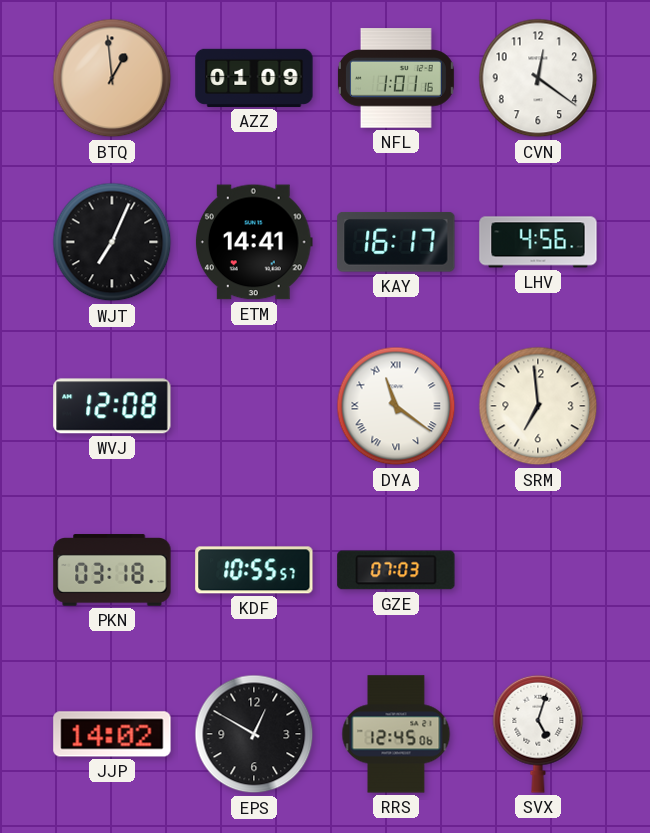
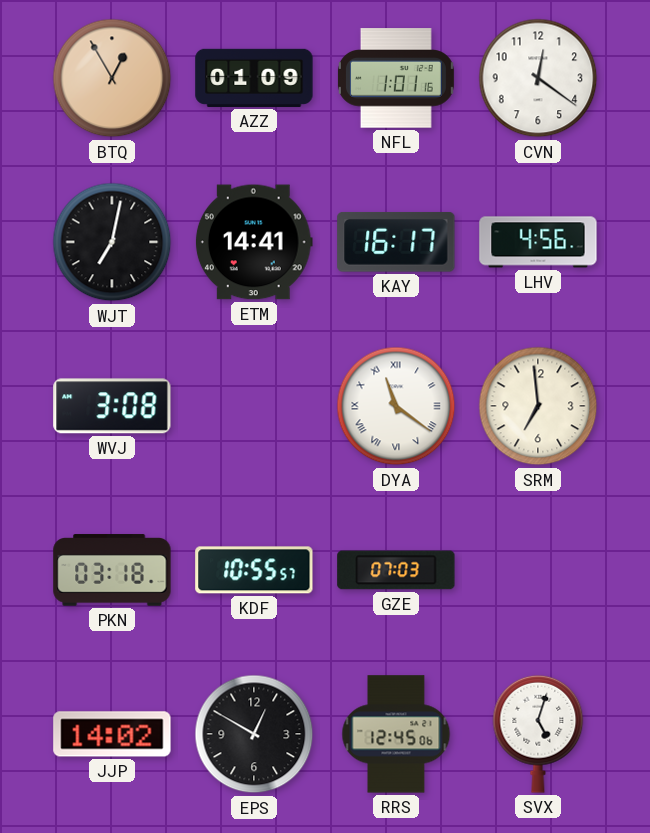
BTQ: 12:59 -> 12:55
WJT: 7:04 -> 7:02
WVJ: 12:08 -> 3:08
